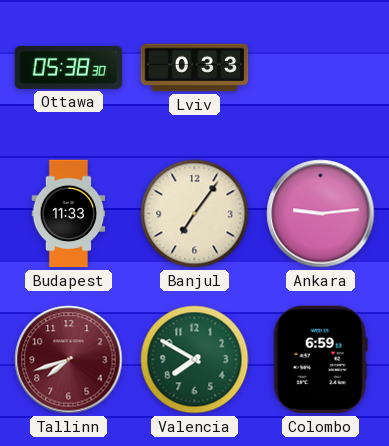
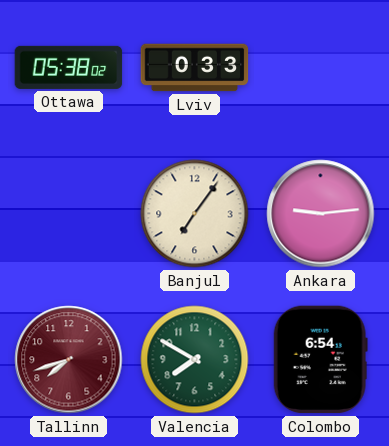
Ottawa: 05:38:30 -> 05:38:02
Budapest: 11:33 -> none
Colombo: 6:59 -> 6:54
